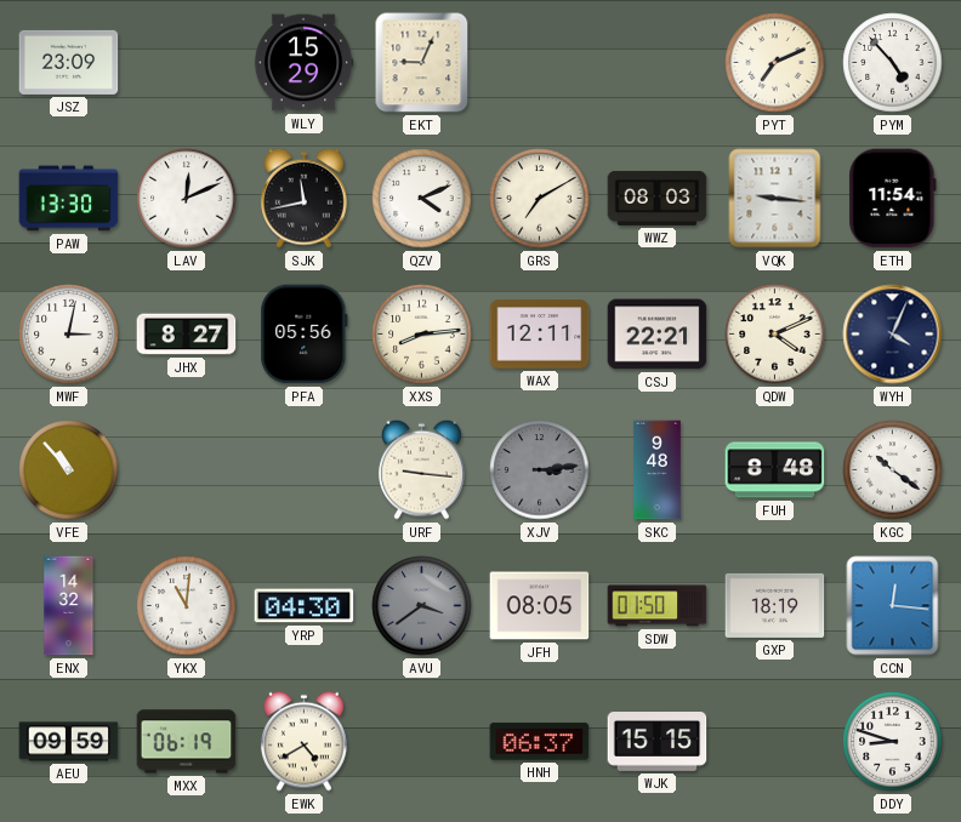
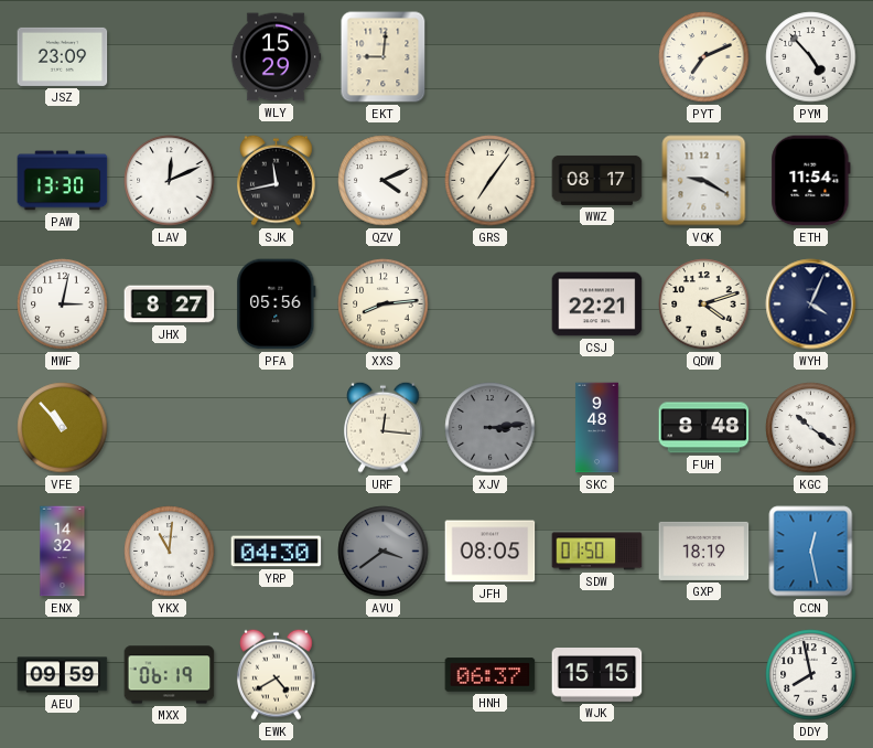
EKT: 9:04 -> 9:01
GRS: 7:10 -> 7:06
WWZ: 08:03 -> 08:17
VQK: 9:16 -> 9:20
WAX: 12:11 -> none
QDW: 4:11 -> 4:12
URF: 9:16 -> 12:16
CCN: 12:16 -> 12:28
DDY: 8:48 -> 7:58
